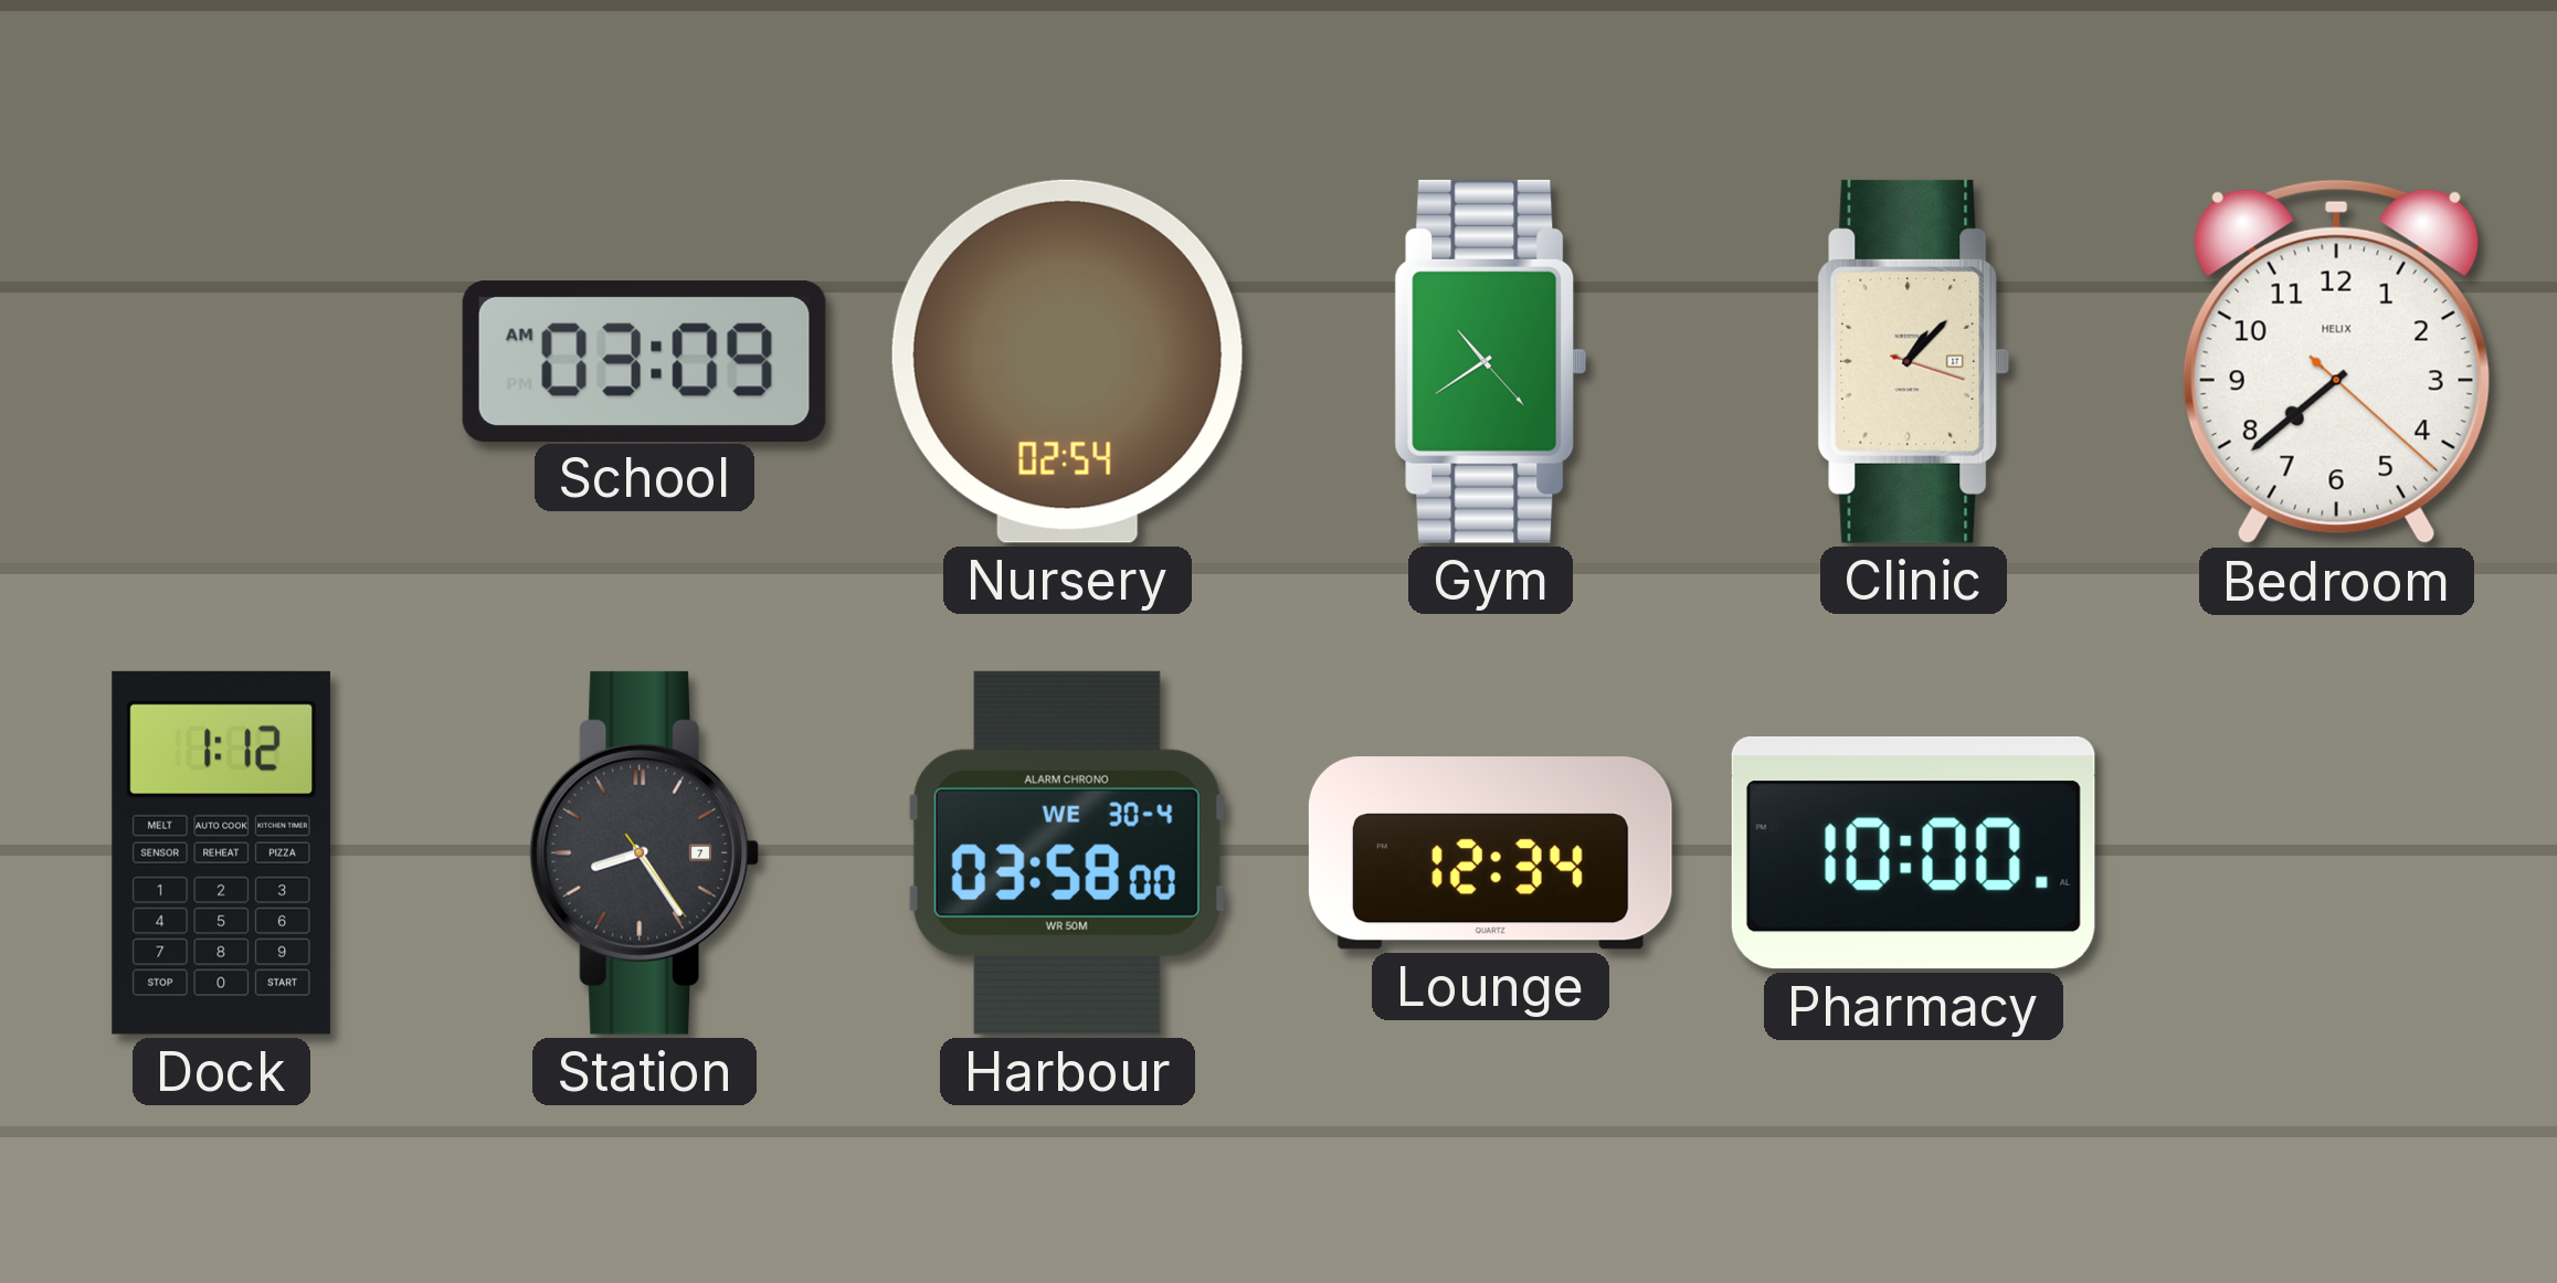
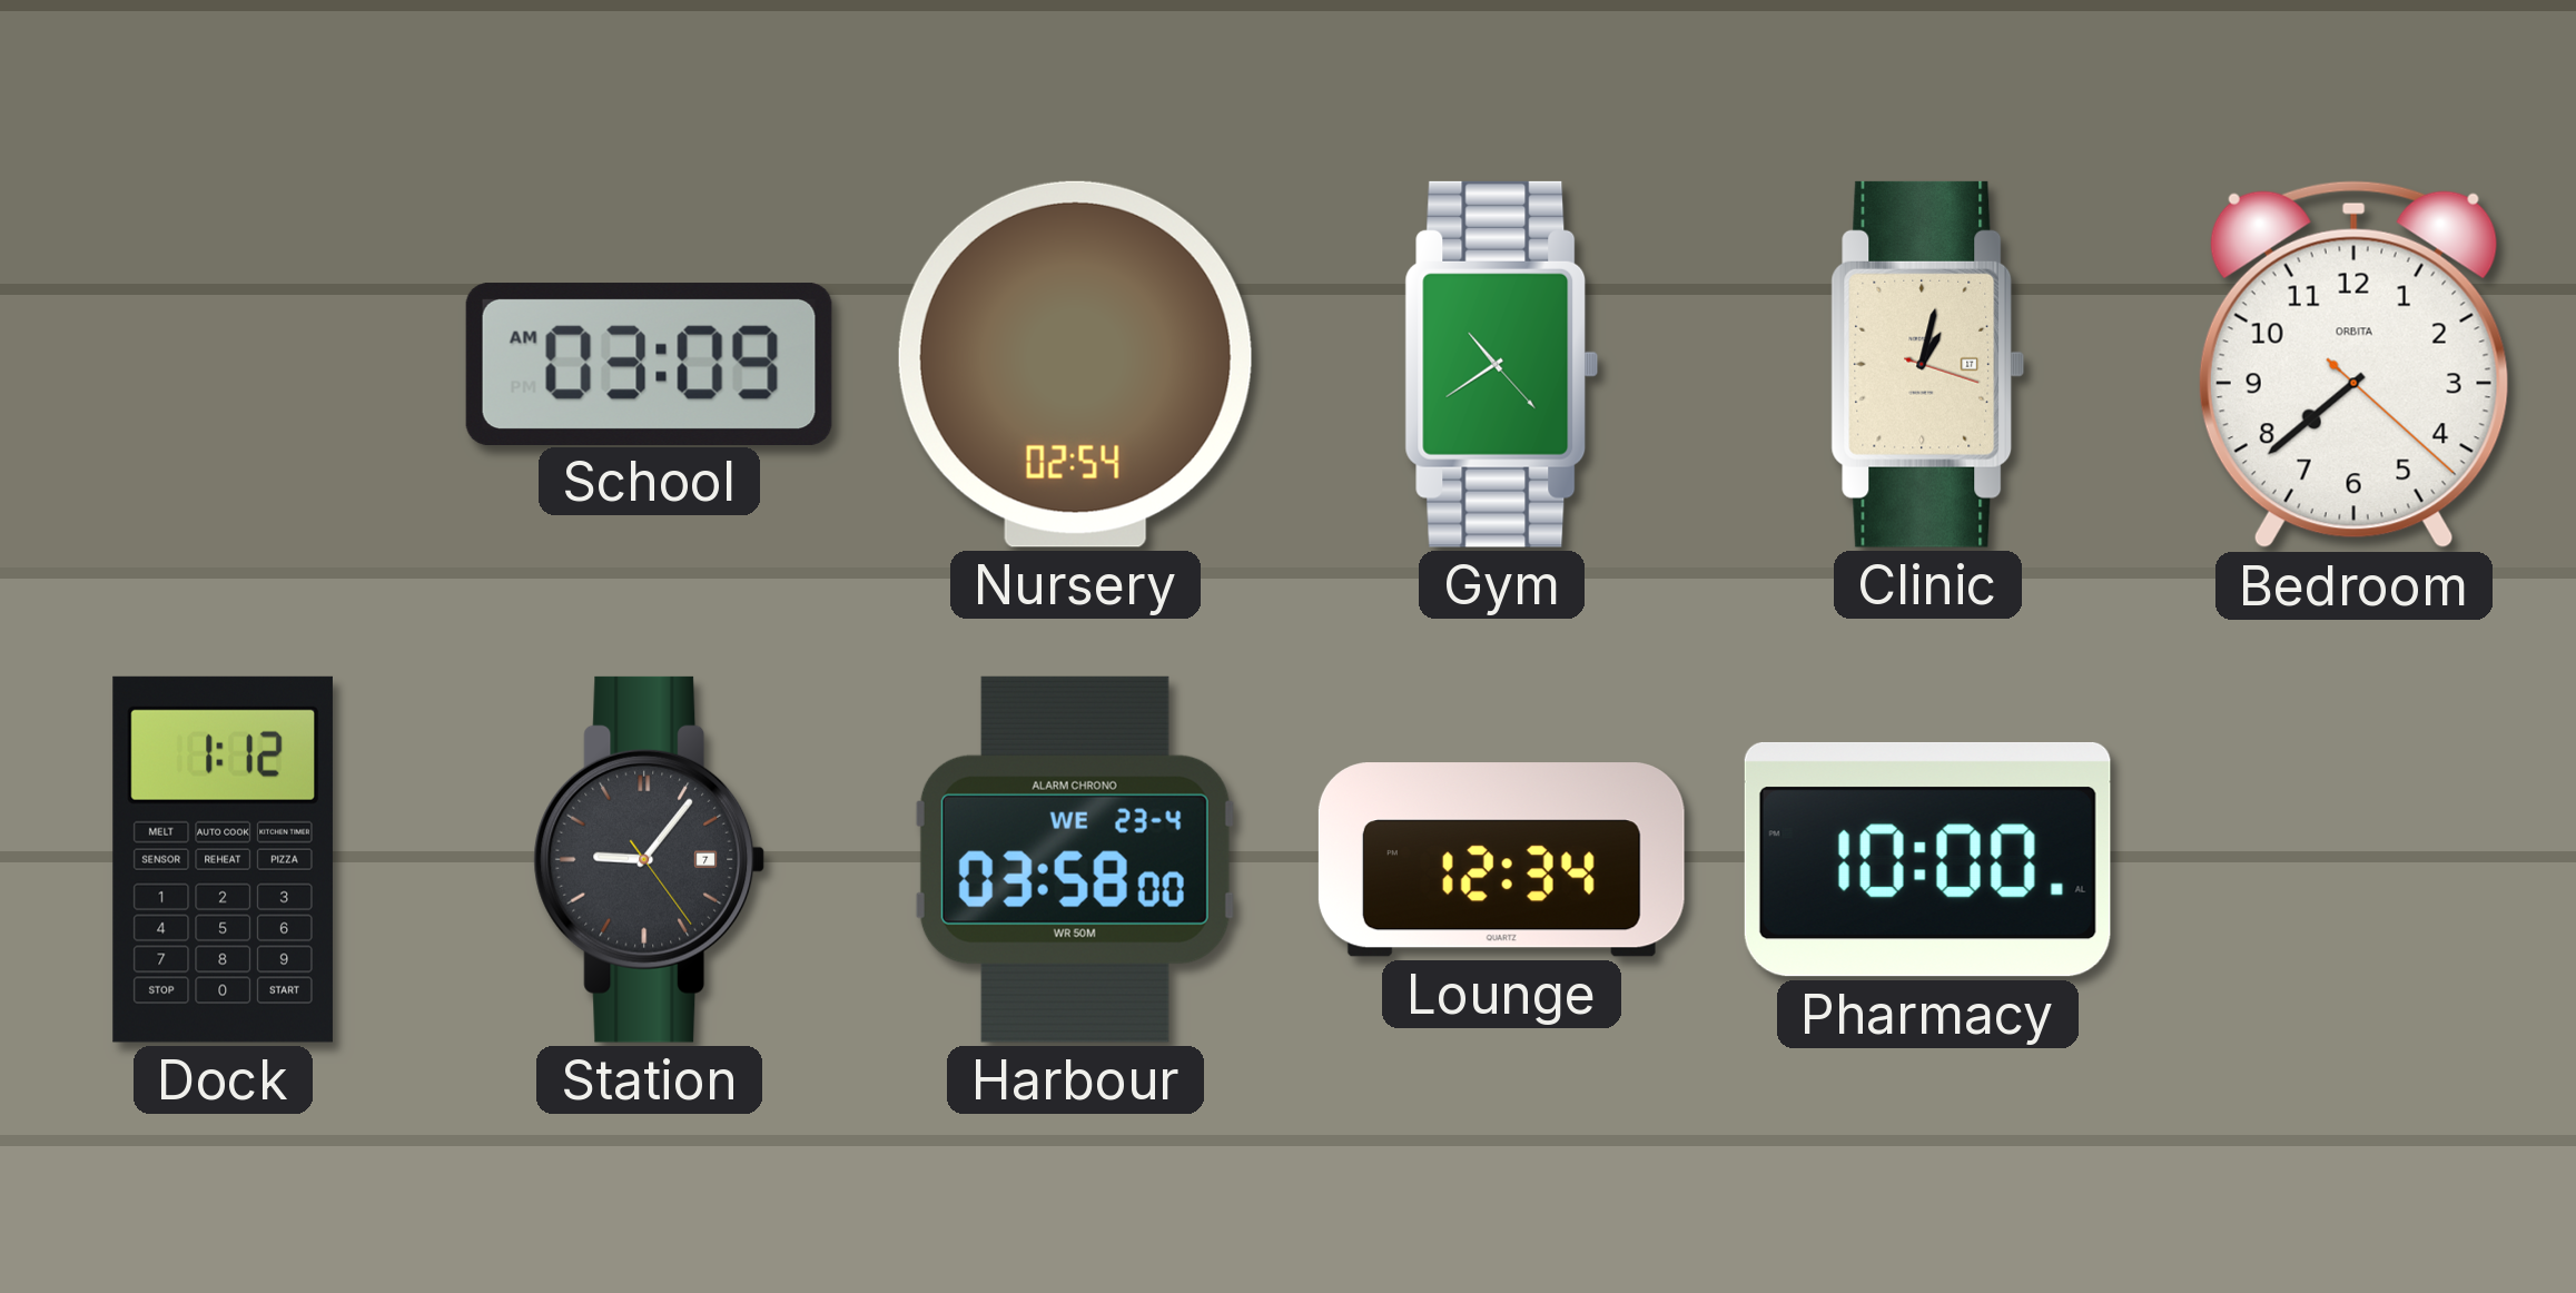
Clinic: 1:07 -> 1:02
Bedroom brand: HELIX -> ORBITA
Station: 8:24 -> 9:06
Harbour date: WE 30-4 -> WE 23-4
